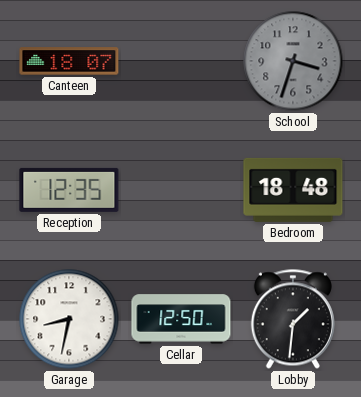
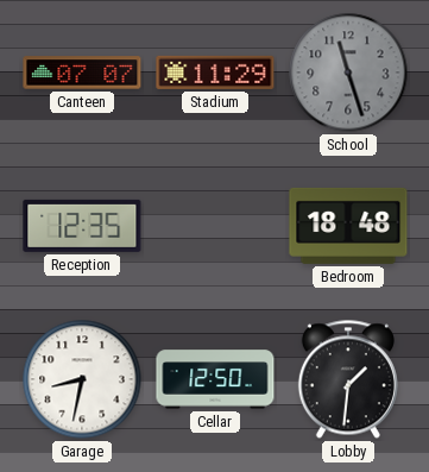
Canteen: 18:07 -> 07:07
Stadium: none -> 11:29
School: 3:33 -> 11:27
